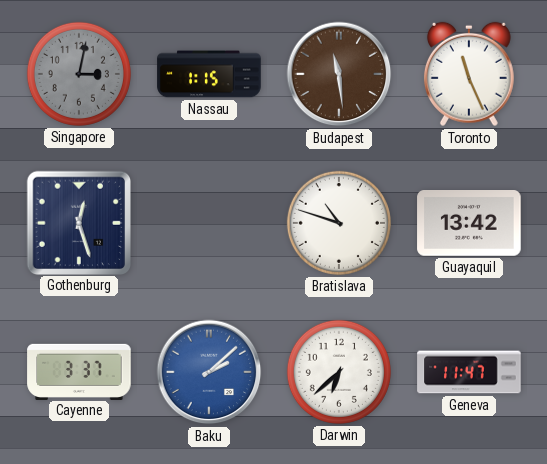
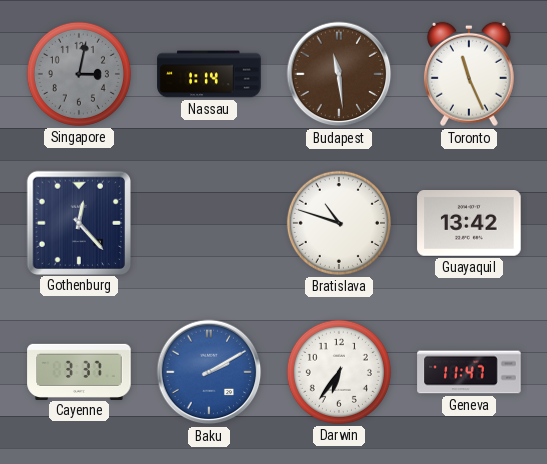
Nassau: 1:15 -> 1:14
Gothenburg: 12:27 -> 12:23
Baku: 2:08 -> 2:10
Darwin: 6:38 -> 6:36
